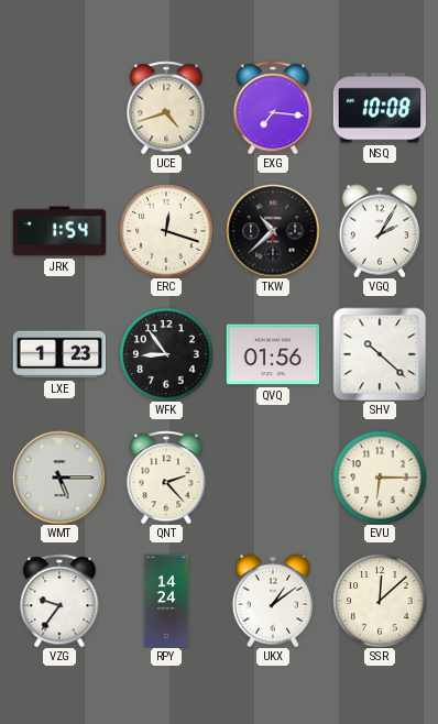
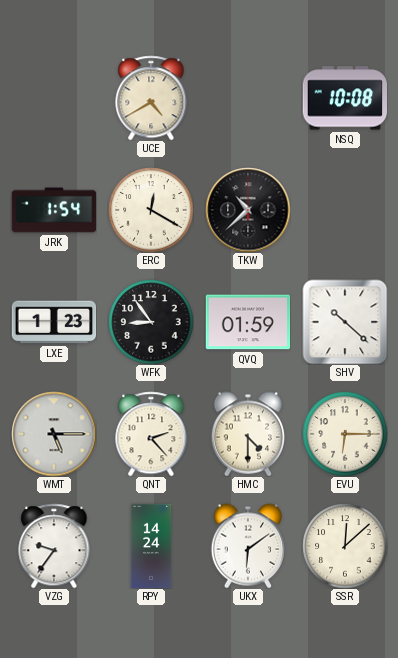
UCE: 4:42 -> 4:40
EXG: 7:16 -> none
ERC: 12:18 -> 12:20
VGQ: 2:05 -> none
QVQ: 01:56 -> 01:59
HMC: none -> 4:30
UKX: 1:09 -> 6:09
